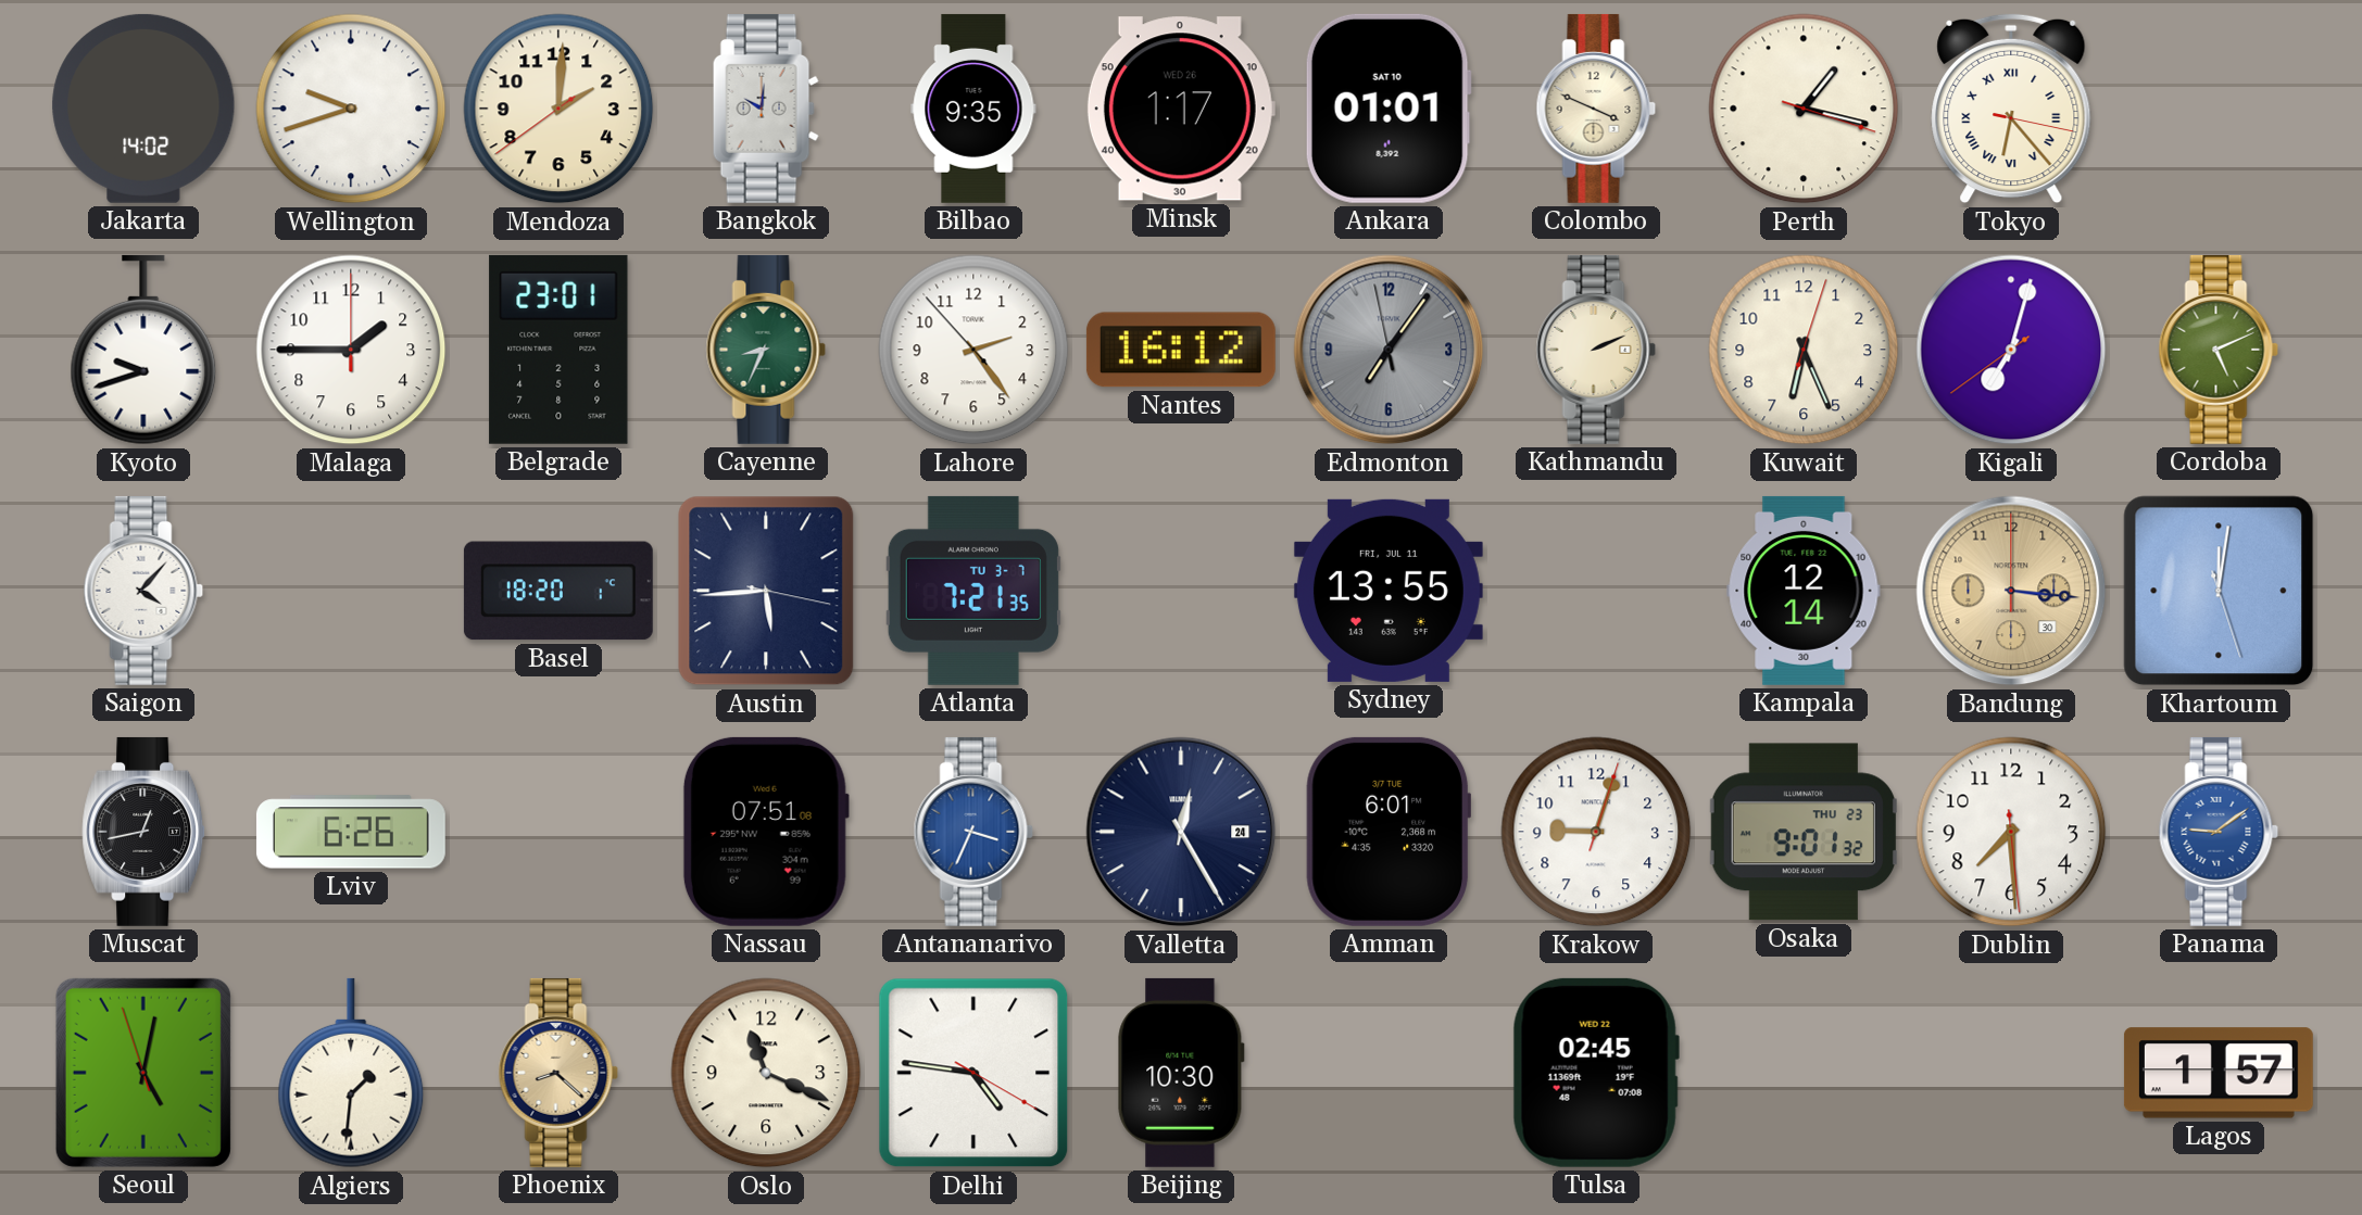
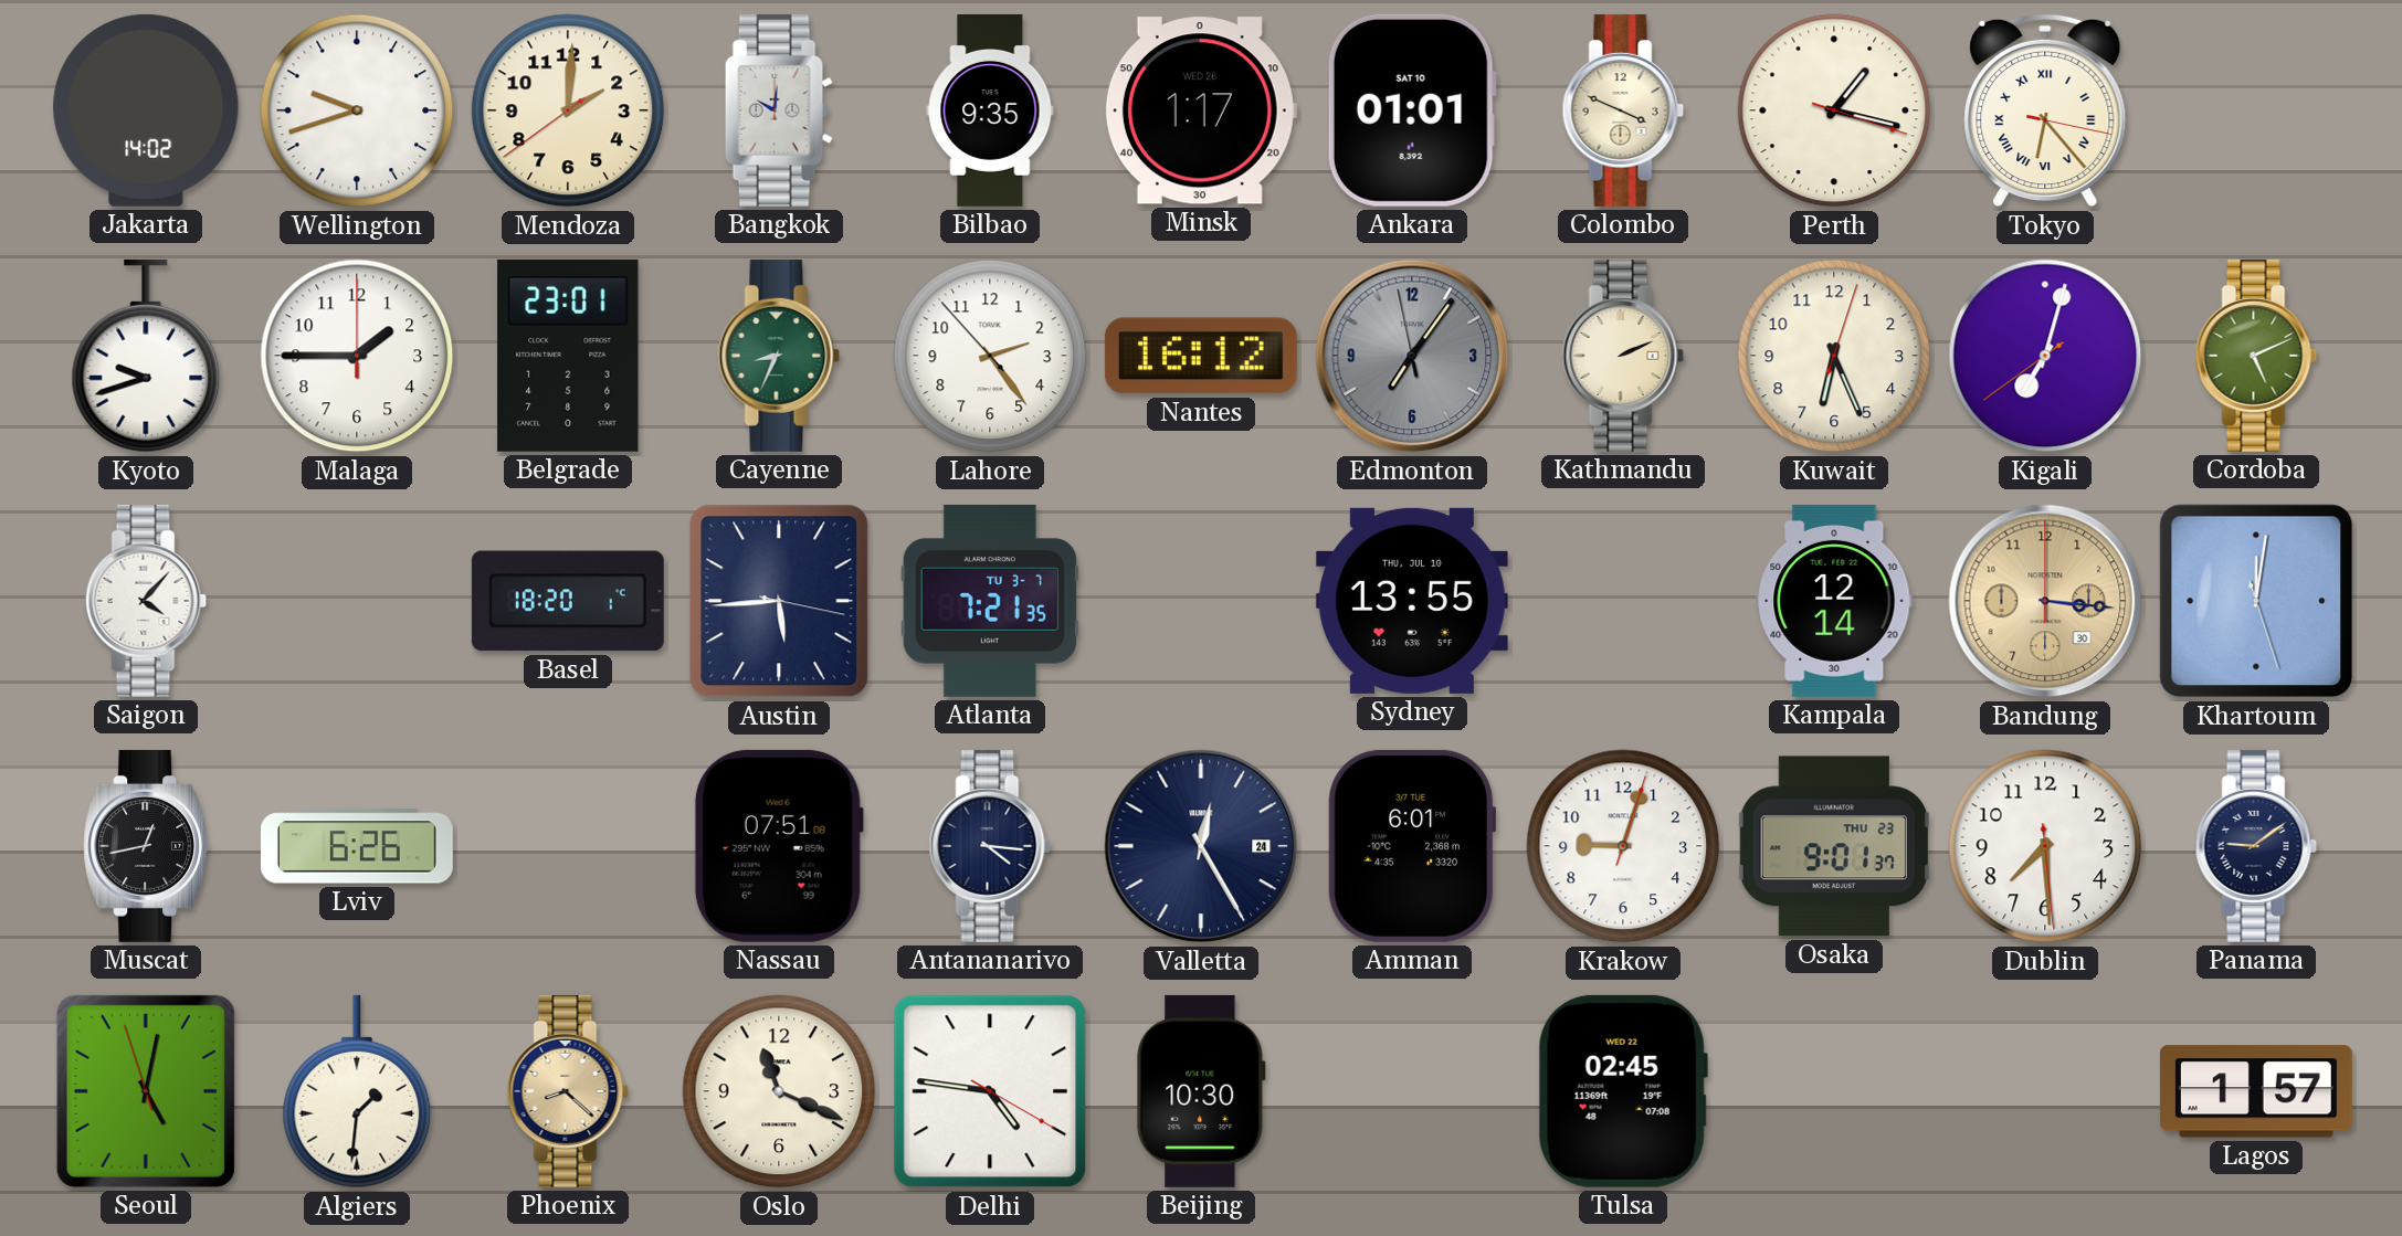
Sydney date: FRI, JUL 11 -> THU, JUL 10
Antananarivo: 3:34 -> 4:16
Antananarivo dial: blue -> navy
Osaka: 9:01:32 -> 9:01:37
Panama dial: blue -> navy
